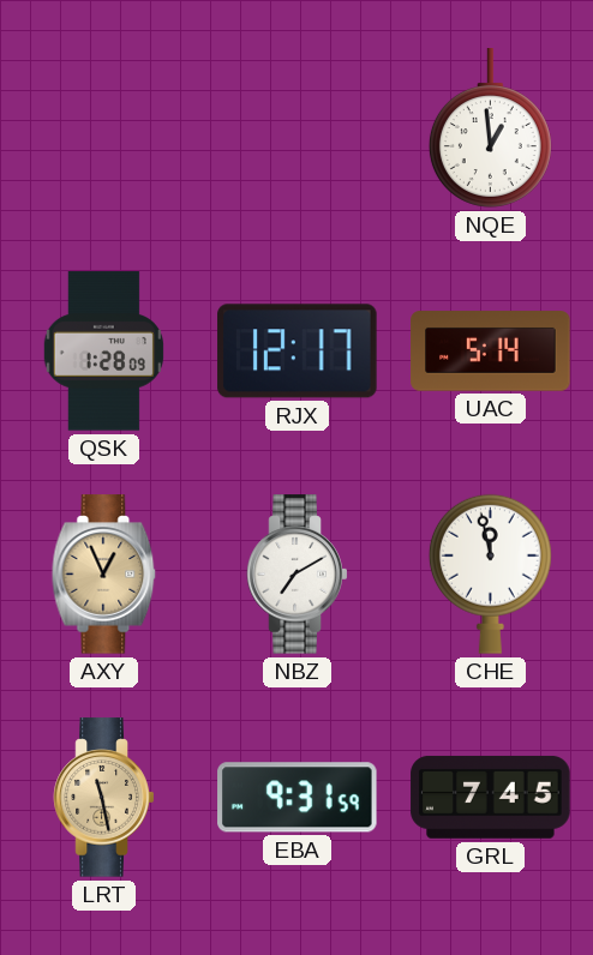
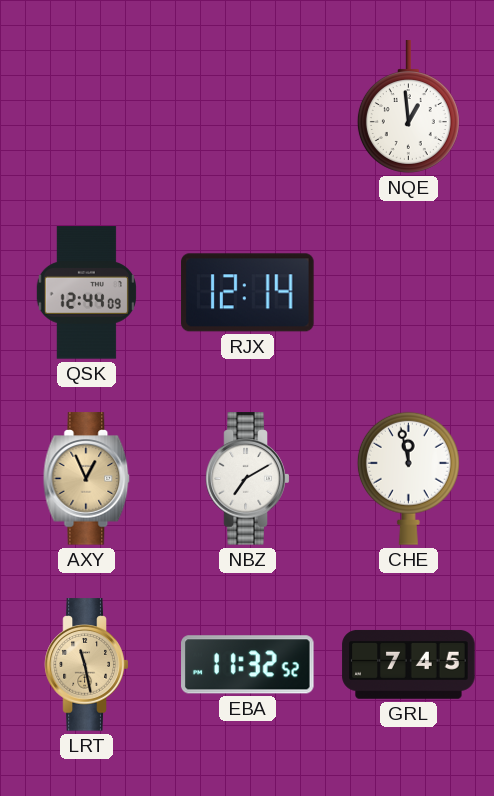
QSK: 1:28 -> 12:44
RJX: 12:17 -> 12:14
UAC: 5:14 -> none
EBA: 9:31 -> 11:32
